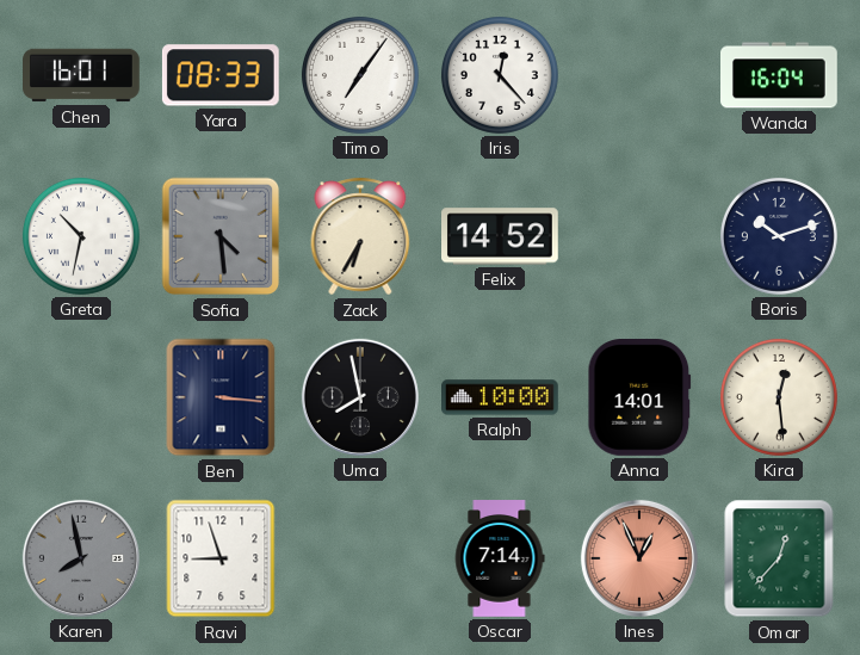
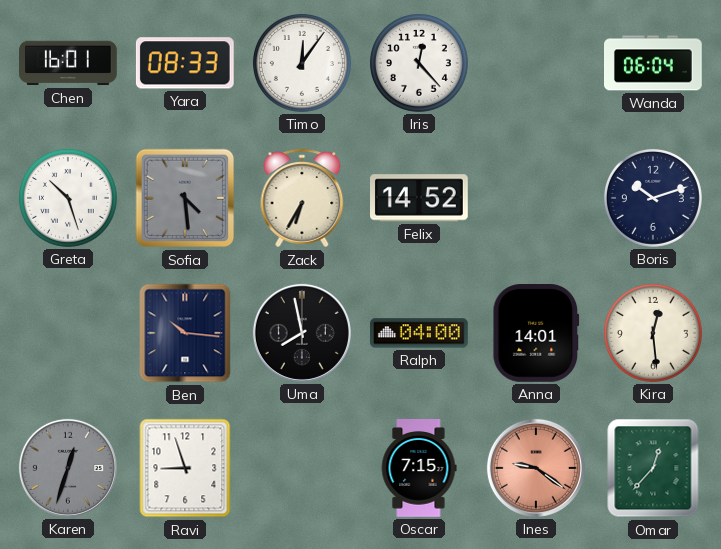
Timo: 7:06 -> 12:06
Wanda: 16:04 -> 06:04
Greta: 10:32 -> 10:27
Ben: 3:16 -> 10:16
Ralph: 10:00 -> 04:00
Karen: 7:58 -> 12:33
Oscar: 7:14 -> 7:15
Ines: 12:56 -> 9:21
